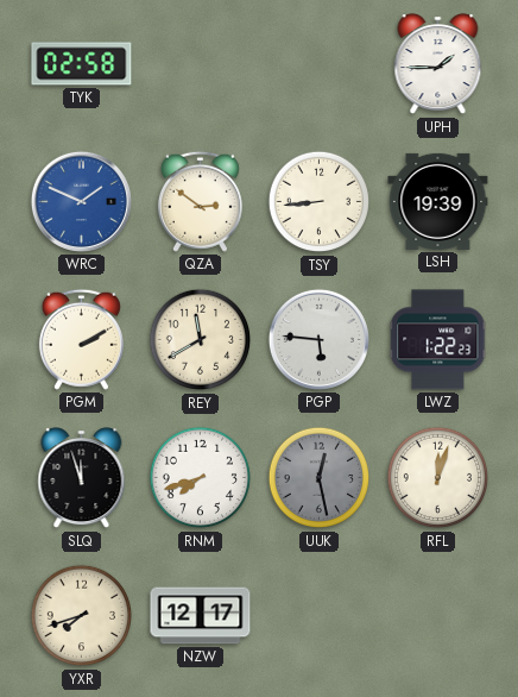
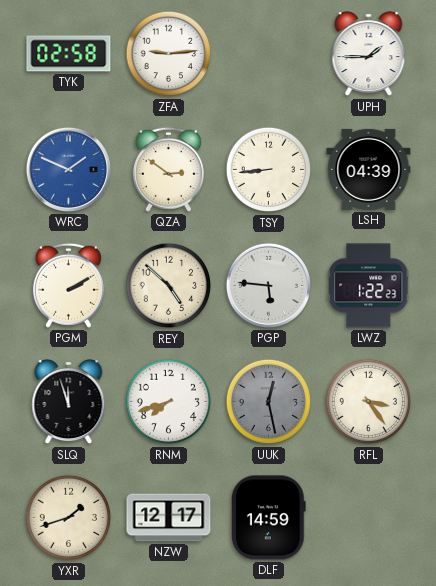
ZFA: none -> 9:14
LSH: 19:39 -> 04:39
REY: 11:40 -> 4:52
RFL: 12:03 -> 3:24
YXR: 7:42 -> 1:42
DLF: none -> 14:59
